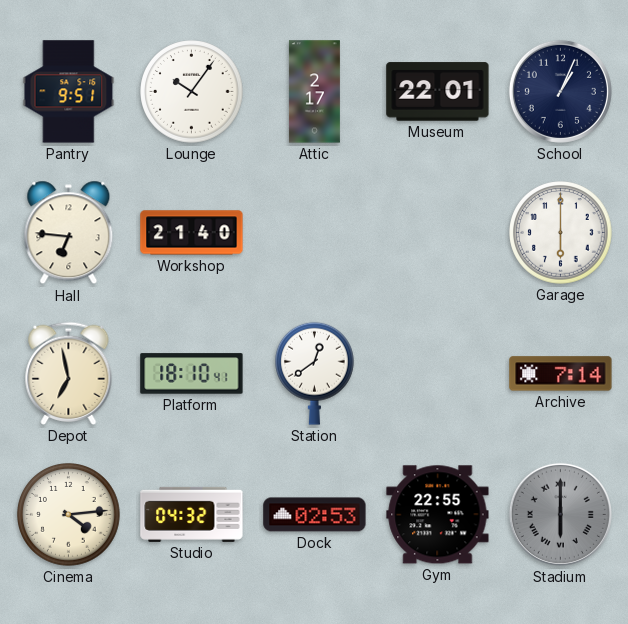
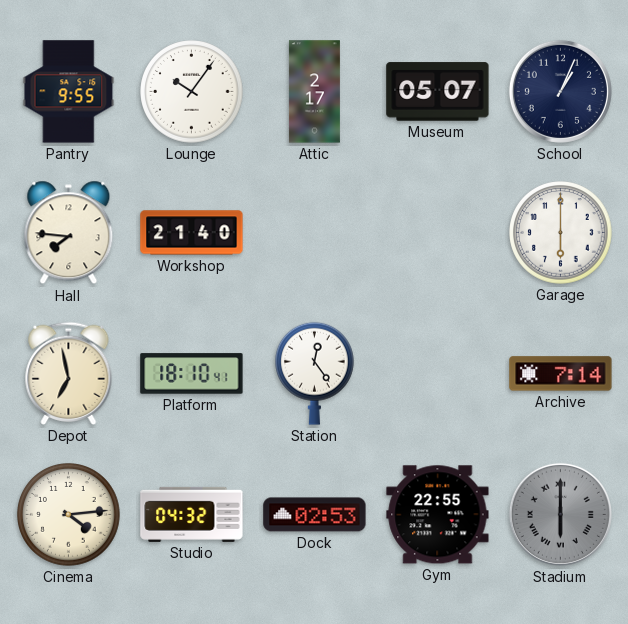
Pantry: 9:51 -> 9:55
Museum: 22:01 -> 05:07
Hall: 6:46 -> 7:46
Station: 12:39 -> 12:24
